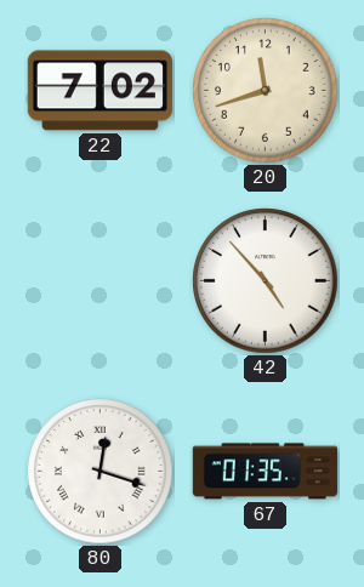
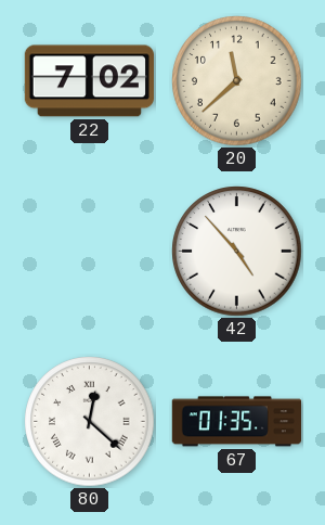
20: 11:42 -> 11:38
80: 12:18 -> 12:22
